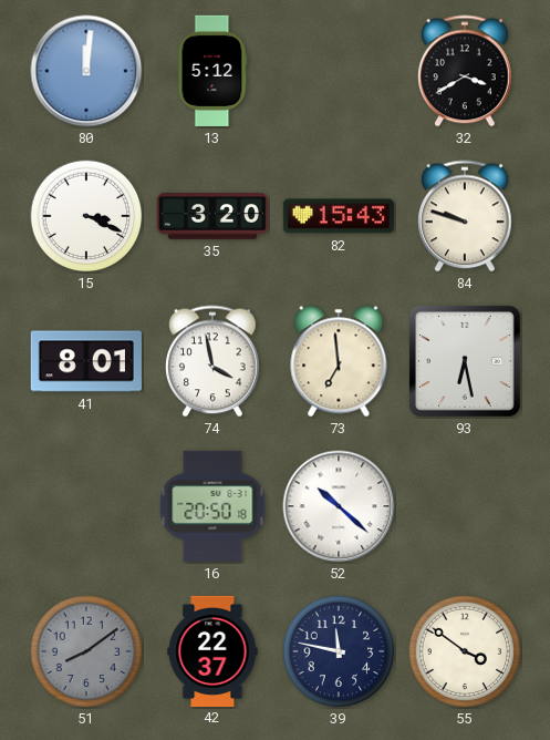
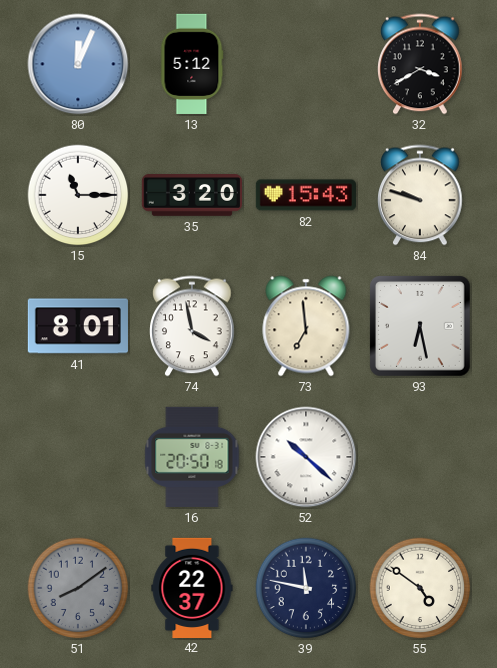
80: 12:01 -> 12:04
15: 3:19 -> 11:15
55: 3:51 -> 4:51
